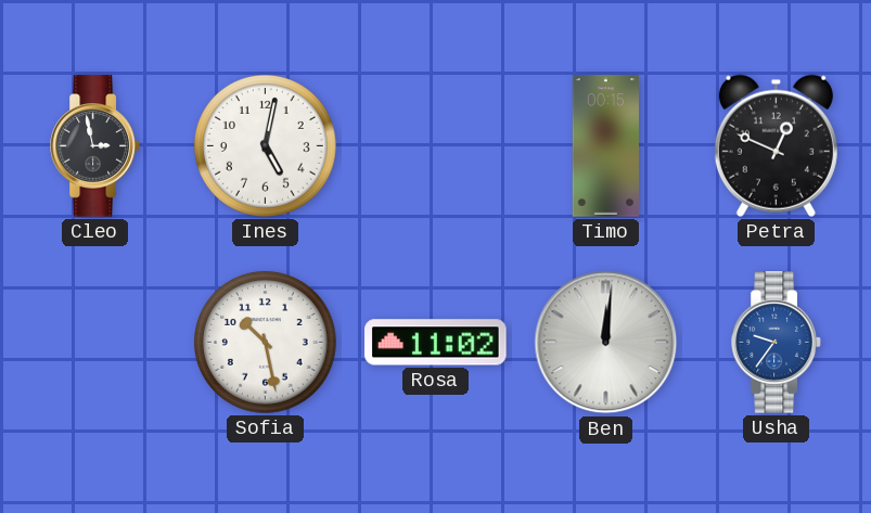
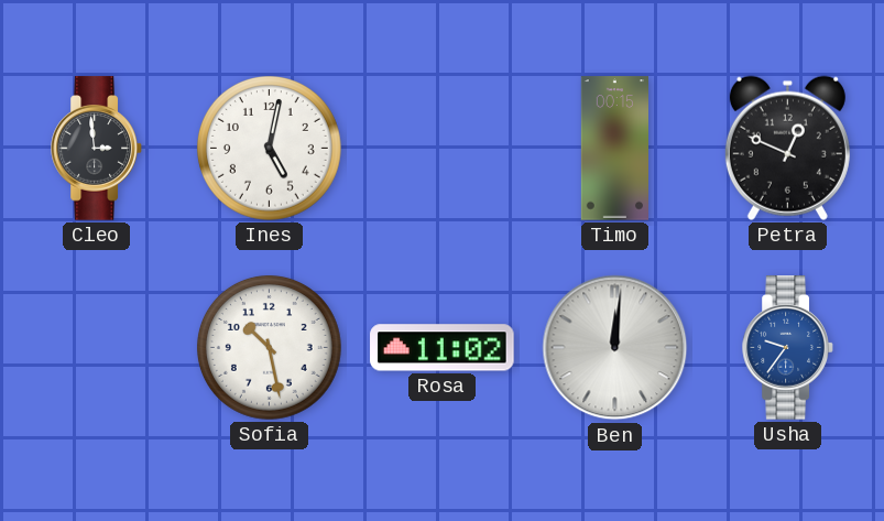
Cleo: 2:58 -> 2:59
